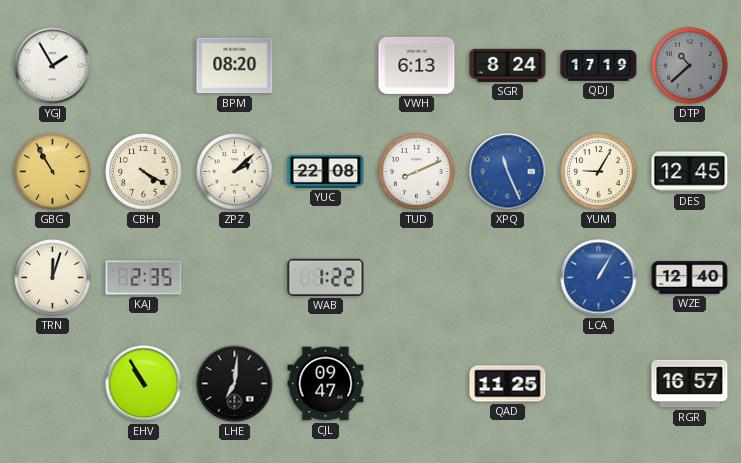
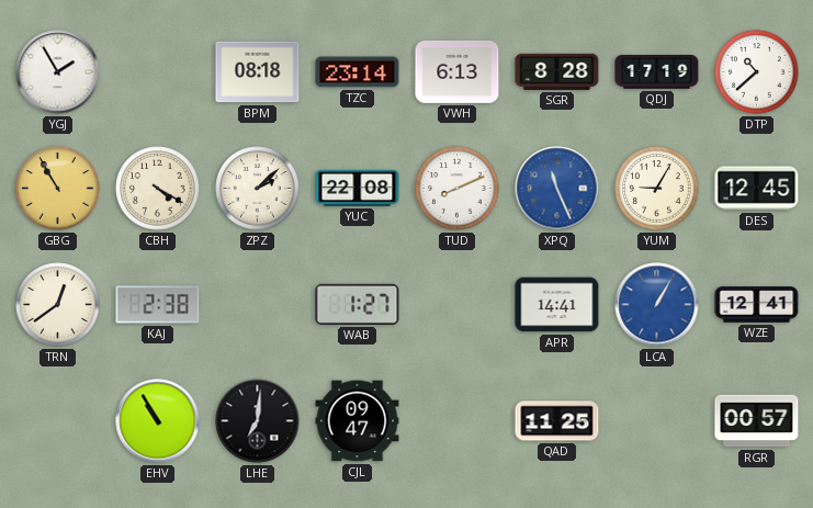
BPM: 08:20 -> 08:18
TZC: none -> 23:14
SGR: 8:24 -> 8:28
DTP dial: grey -> white
TRN: 12:03 -> 12:39
KAJ: 2:35 -> 2:38
WAB: 1:22 -> 1:27
APR: none -> 14:41
WZE: 12:40 -> 12:41
RGR: 16:57 -> 00:57
